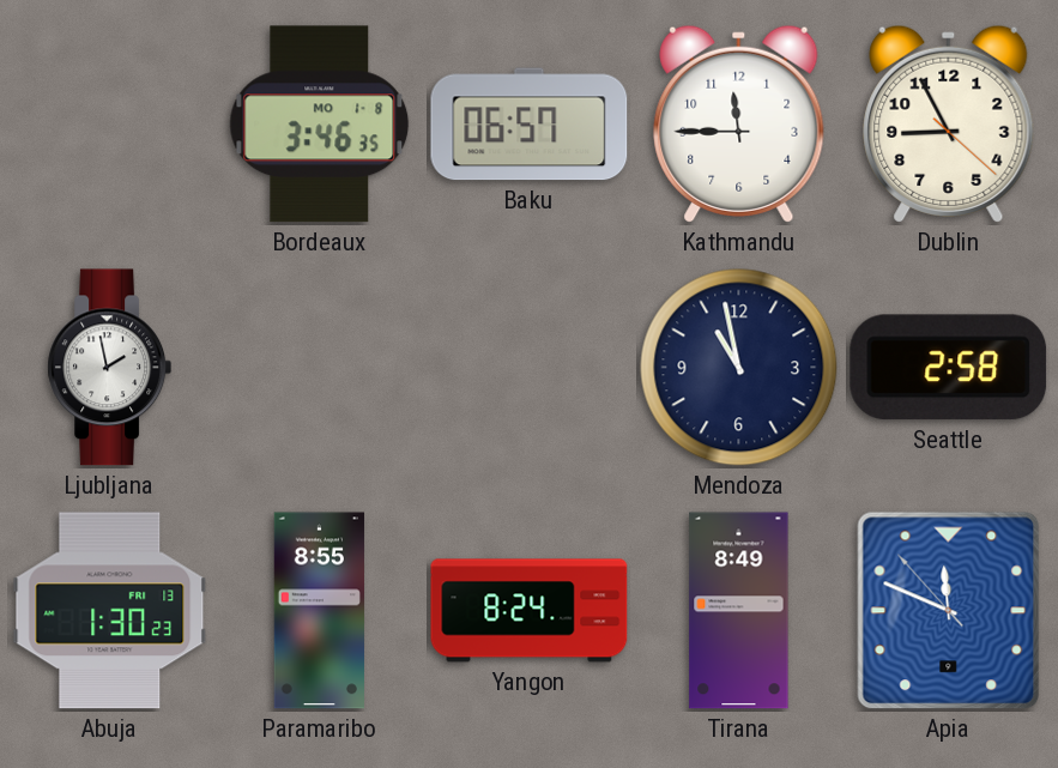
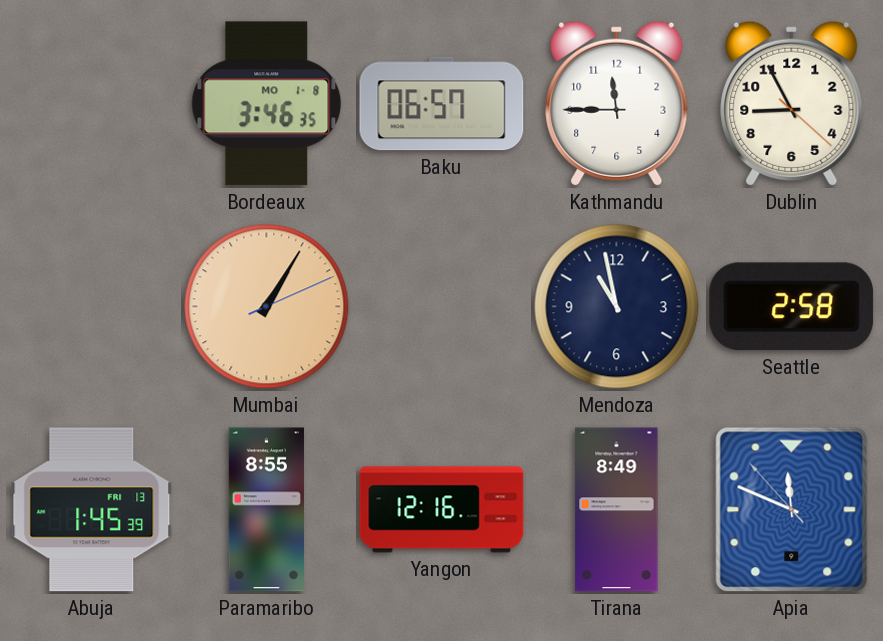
Ljubljana: 1:58 -> none
Mumbai: none -> 1:05
Abuja: 1:30 -> 1:45
Yangon: 8:24 -> 12:16
